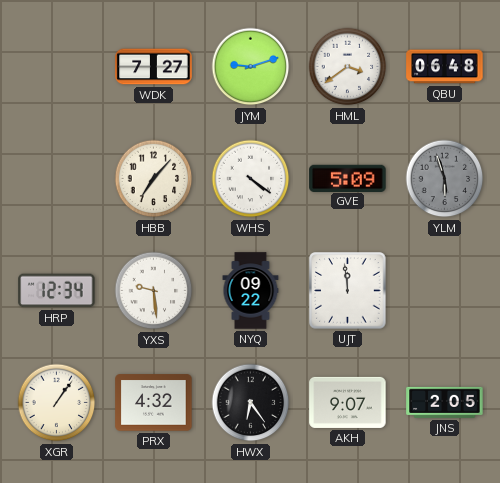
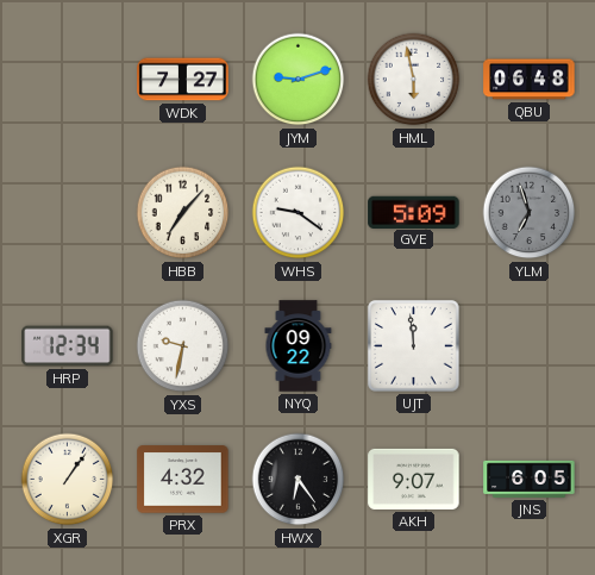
HML: 3:39 -> 5:58
WHS: 4:21 -> 9:21
YLM: 5:57 -> 6:57
YXS: 9:29 -> 9:32
JNS: 2:05 -> 6:05
